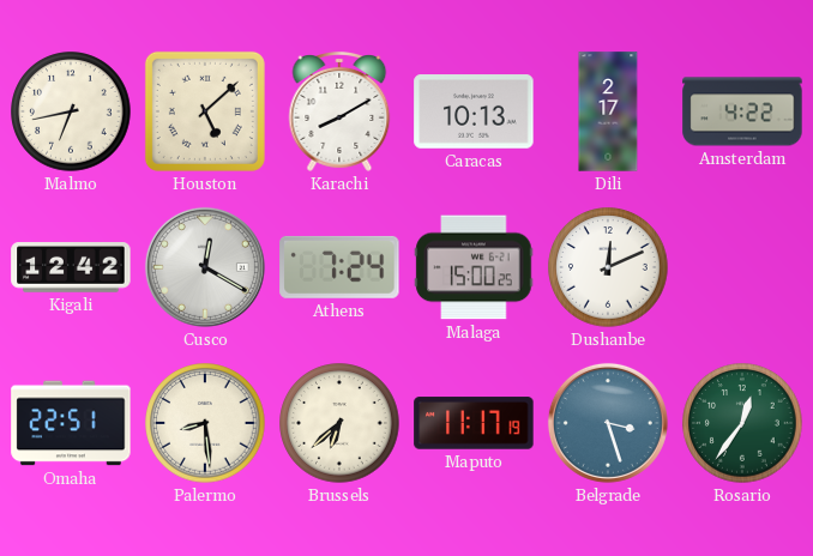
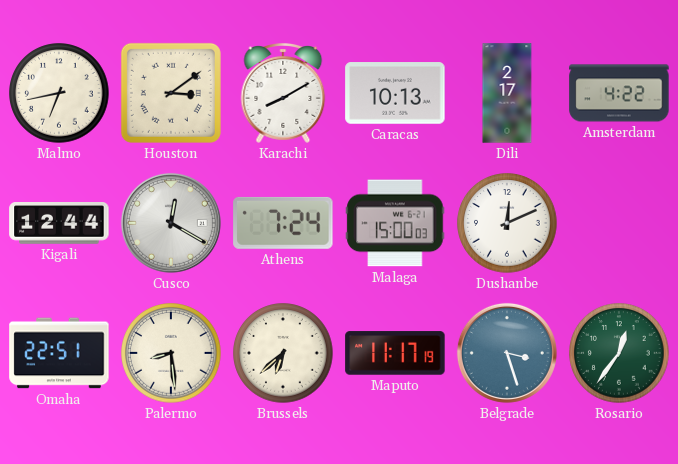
Houston: 5:08 -> 3:09
Kigali: 12:42 -> 12:44
Malaga: 15:00:25 -> 15:00:03
